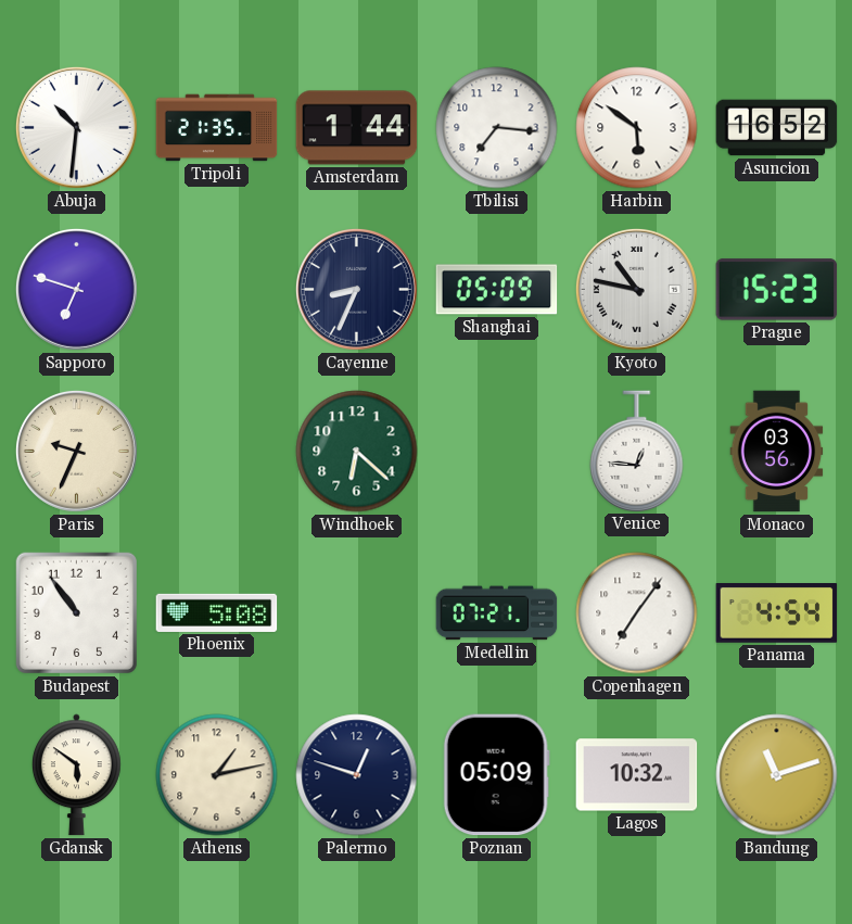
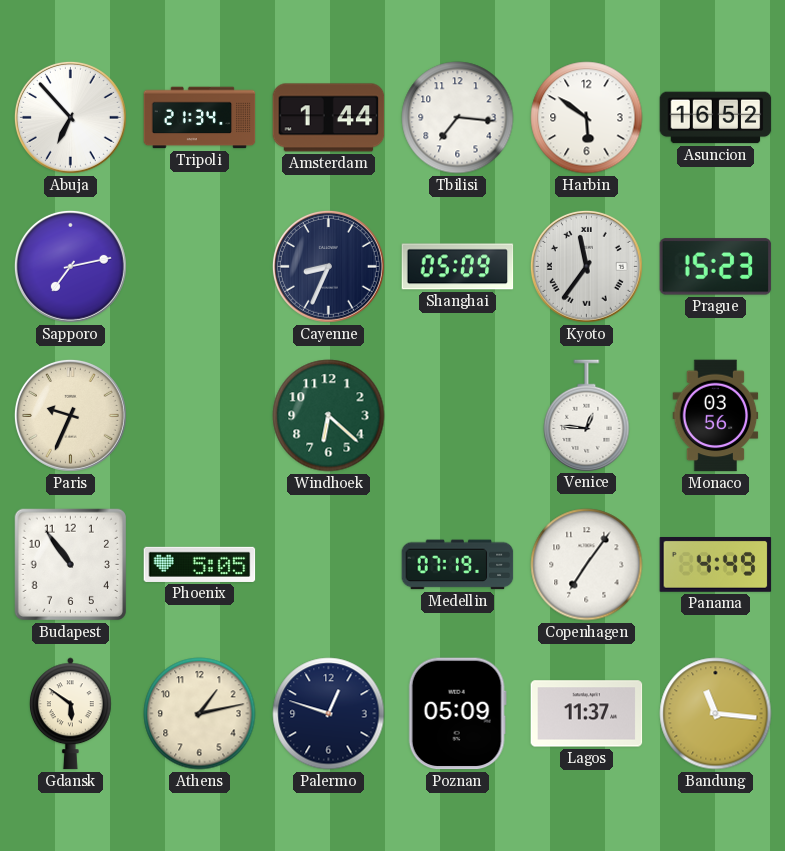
Abuja: 10:31 -> 6:53
Tripoli: 21:35 -> 21:34
Sapporo: 6:48 -> 7:13
Kyoto: 10:47 -> 11:36
Phoenix: 5:08 -> 5:05
Medellin: 07:21 -> 07:19
Panama: 4:54 -> 4:49
Lagos: 10:32 -> 11:37
Bandung: 11:12 -> 11:16
